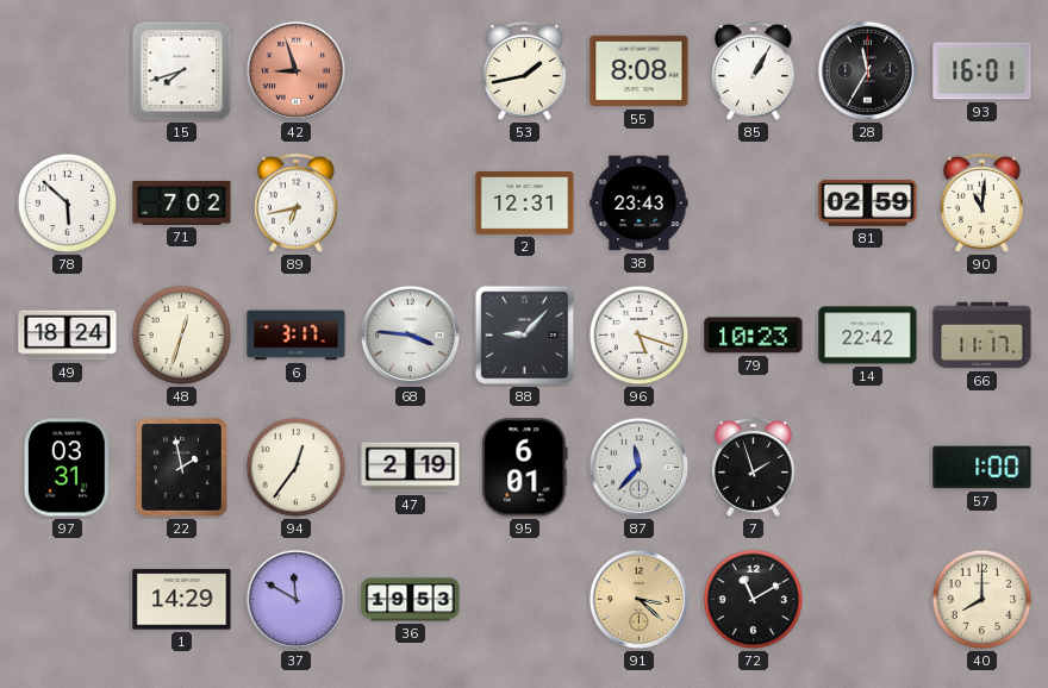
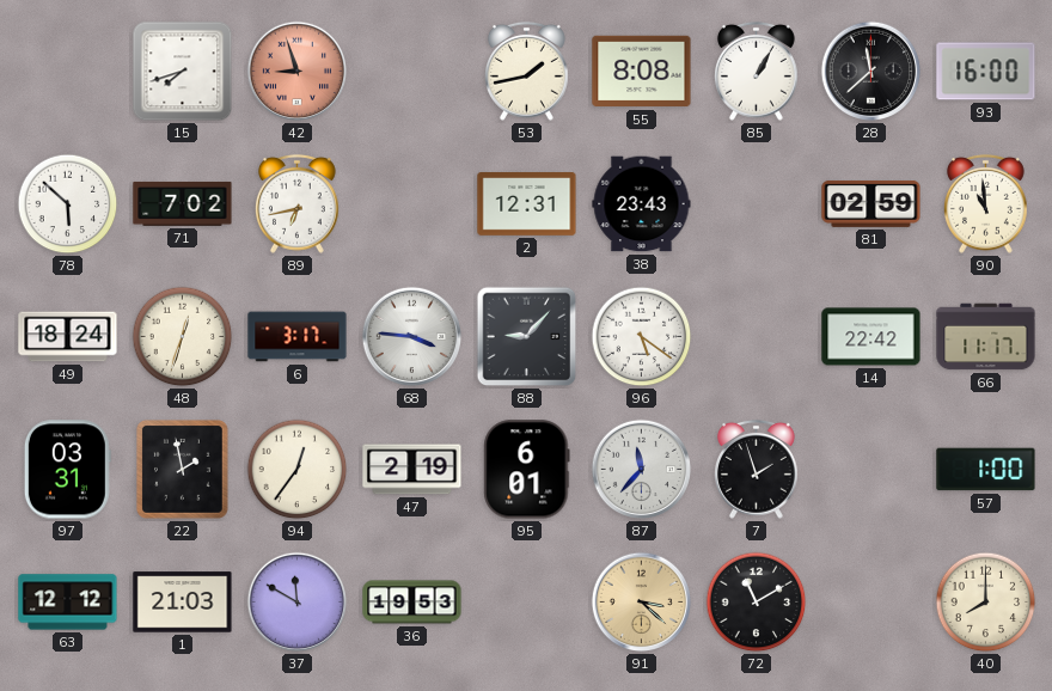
28: 11:35 -> 11:38
93: 16:01 -> 16:00
90: 11:01 -> 10:59
96: 5:18 -> 5:21
79: 10:23 -> none
63: none -> 12:12
1: 14:29 -> 21:03
